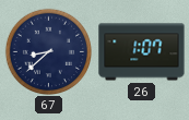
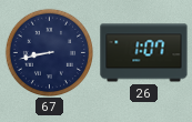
67: 8:38 -> 8:43
